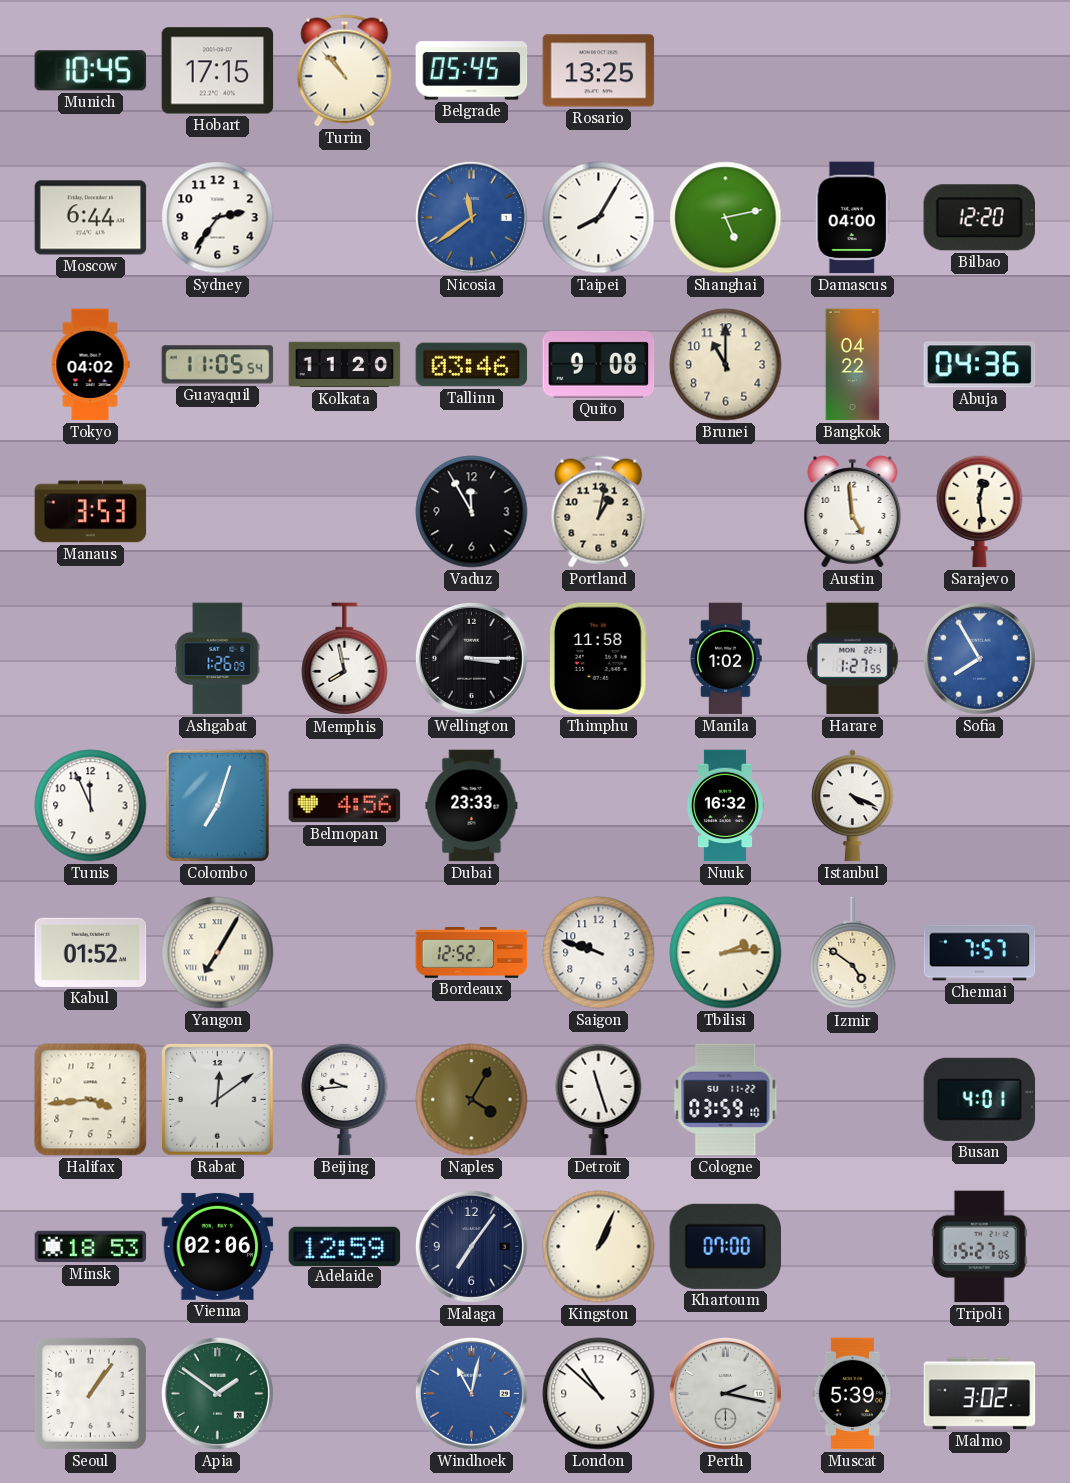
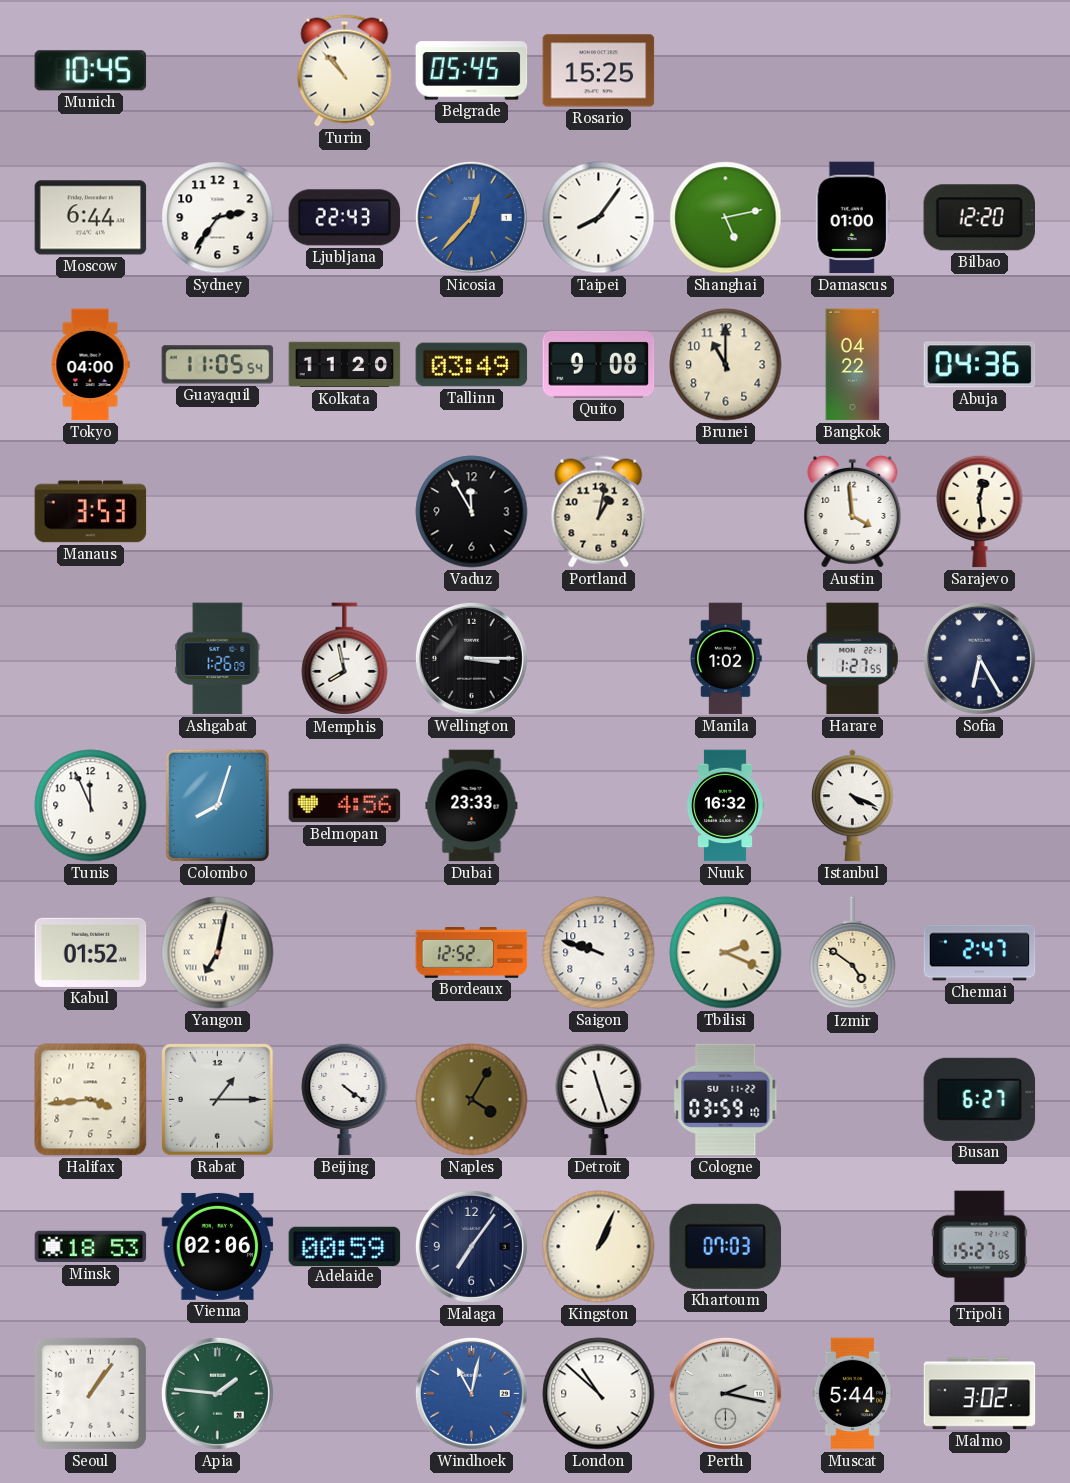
Hobart: 17:15 -> none
Rosario: 13:25 -> 15:25
Ljubljana: none -> 22:43
Nicosia: 11:39 -> 12:37
Taipei: 8:05 -> 8:06
Damascus: 04:00 -> 01:00
Tokyo: 04:02 -> 04:00
Tallinn: 03:46 -> 03:49
Austin: 4:59 -> 3:59
Thimphu: 11:58 -> none
Sofia: 7:55 -> 6:25
Sofia dial: blue -> navy
Colombo: 7:03 -> 8:03
Yangon: 7:05 -> 7:02
Tbilisi: 2:14 -> 2:19
Chennai: 7:57 -> 2:47
Rabat: 12:09 -> 1:15
Beijing: 9:44 -> 4:21
Busan: 4:01 -> 6:27
Adelaide: 12:59 -> 00:59
Khartoum: 07:00 -> 07:03
Apia: 1:51 -> 1:46
Muscat: 5:39 -> 5:44
